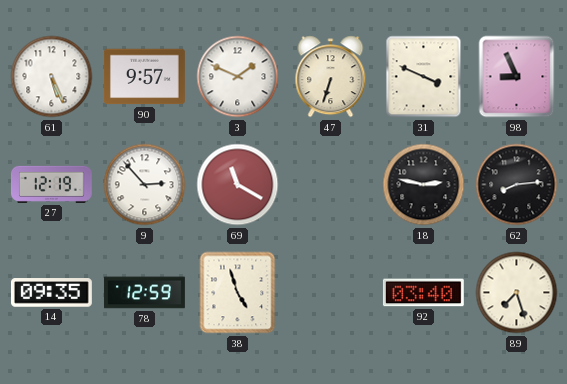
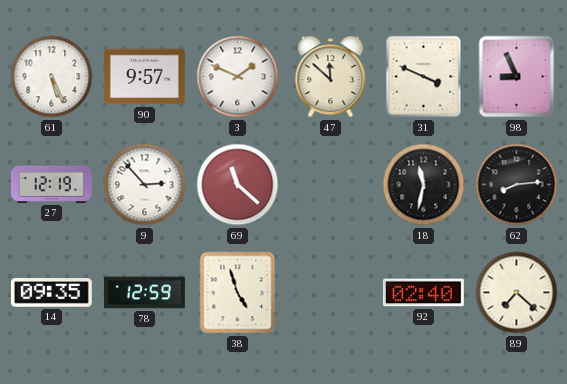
47: 6:33 -> 11:52
69: 11:20 -> 11:22
18: 2:47 -> 11:32
92: 03:40 -> 02:40
89: 7:27 -> 7:22
